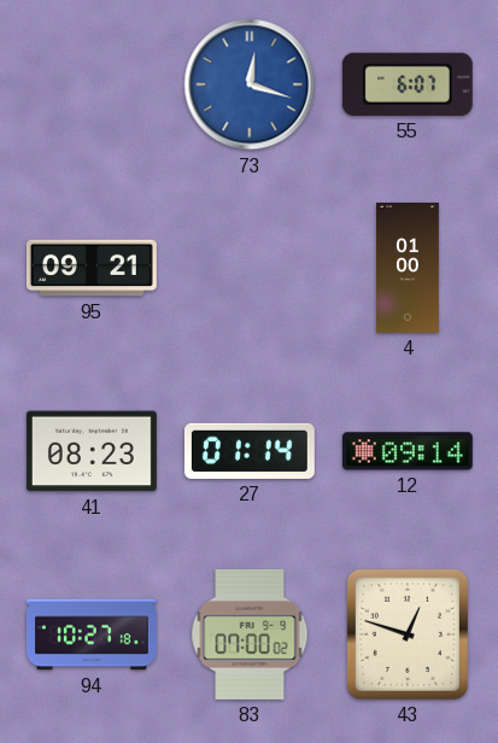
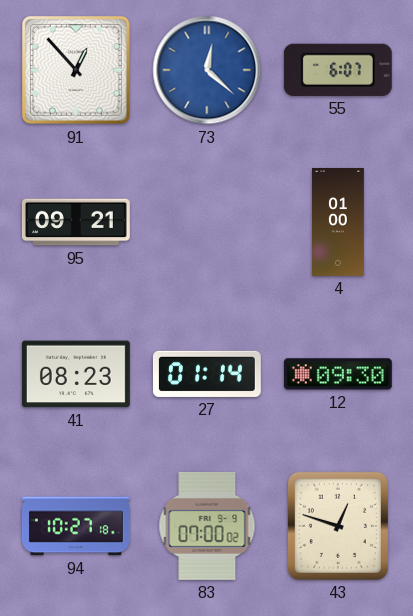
91: none -> 12:53
73: 12:18 -> 12:22
12: 09:14 -> 09:30
